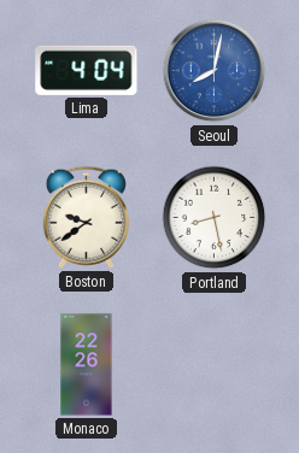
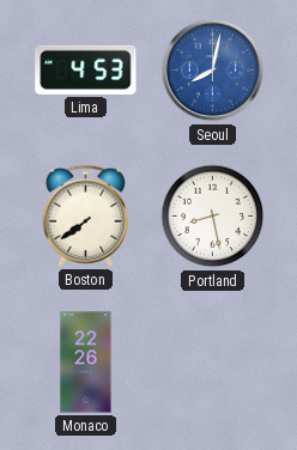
Lima: 4:04 -> 4:53
Boston: 9:39 -> 7:39
